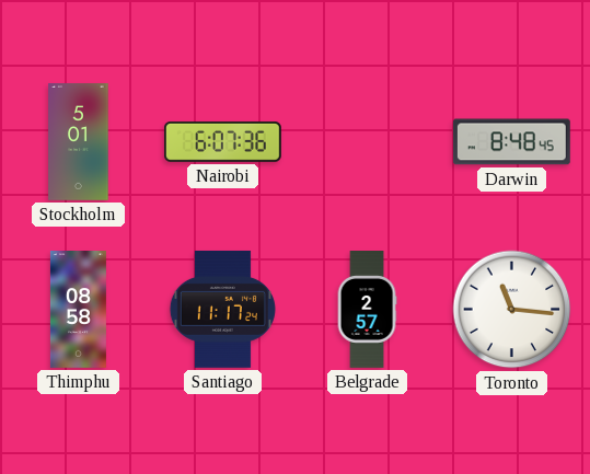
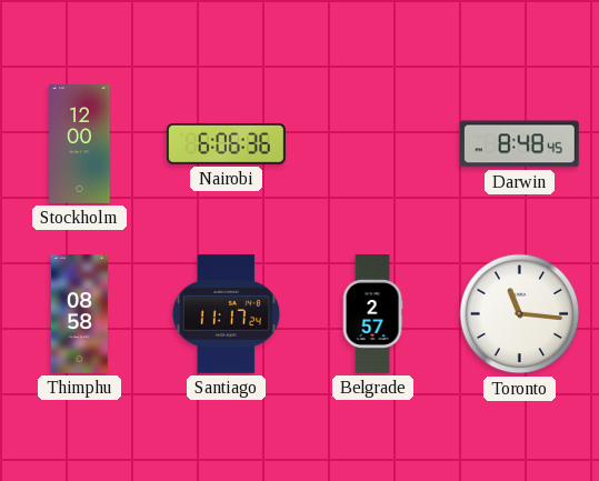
Stockholm: 5:01 -> 12:00
Nairobi: 6:07 -> 6:06
